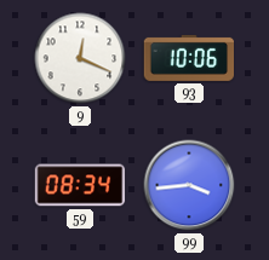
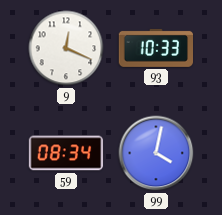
93: 10:06 -> 10:33
99: 3:44 -> 4:02
